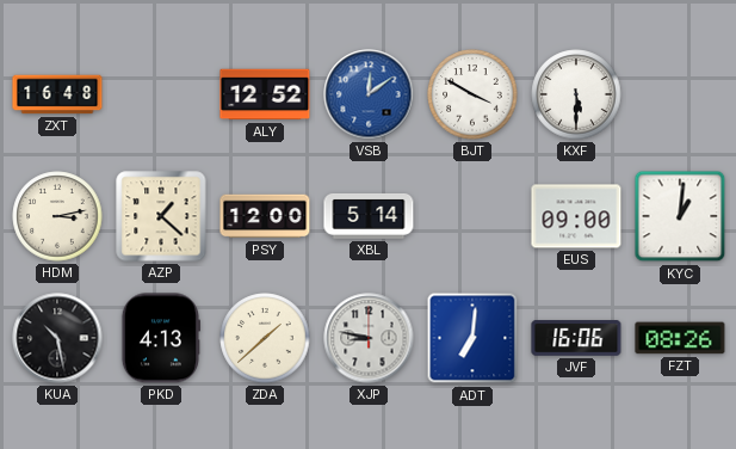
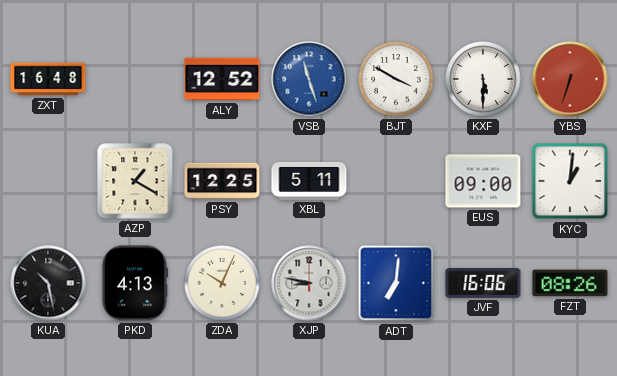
VSB: 12:09 -> 11:27
YBS: none -> 6:33
HDM: 3:13 -> none
AZP: 1:22 -> 1:20
PSY: 12:00 -> 12:25
XBL: 5:14 -> 5:11
ZDA: 1:38 -> 10:04
